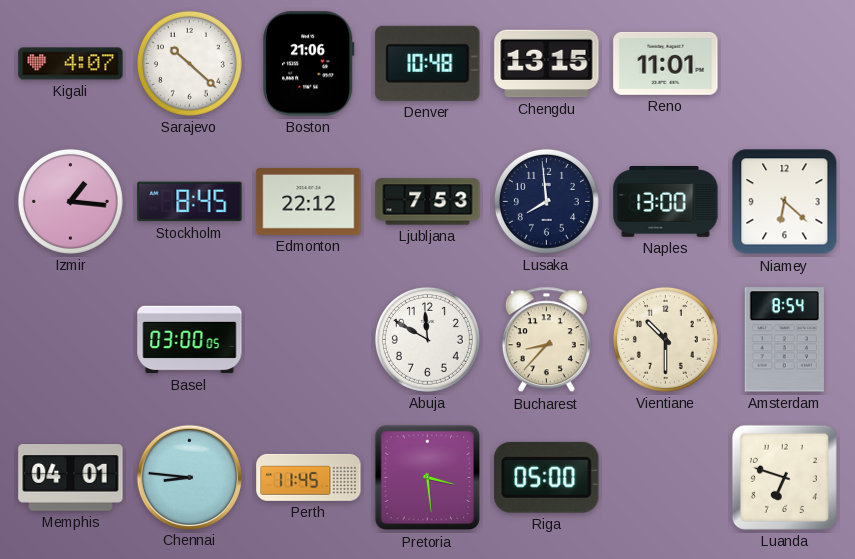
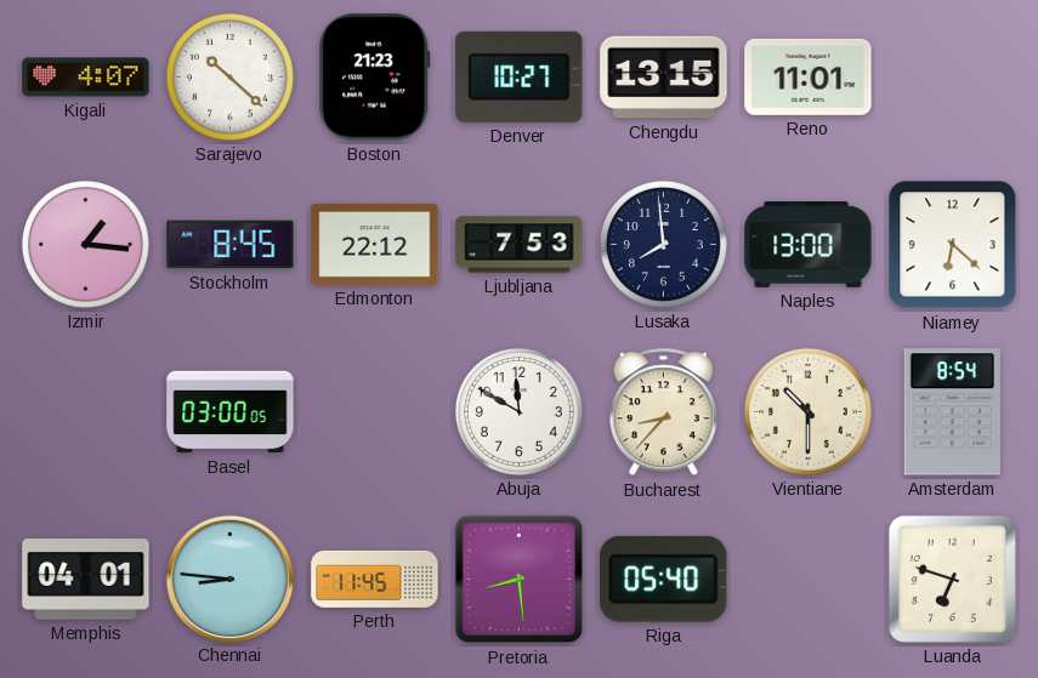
Boston: 21:06 -> 21:23
Denver: 10:48 -> 10:27
Pretoria: 3:29 -> 8:29
Riga: 05:00 -> 05:40
